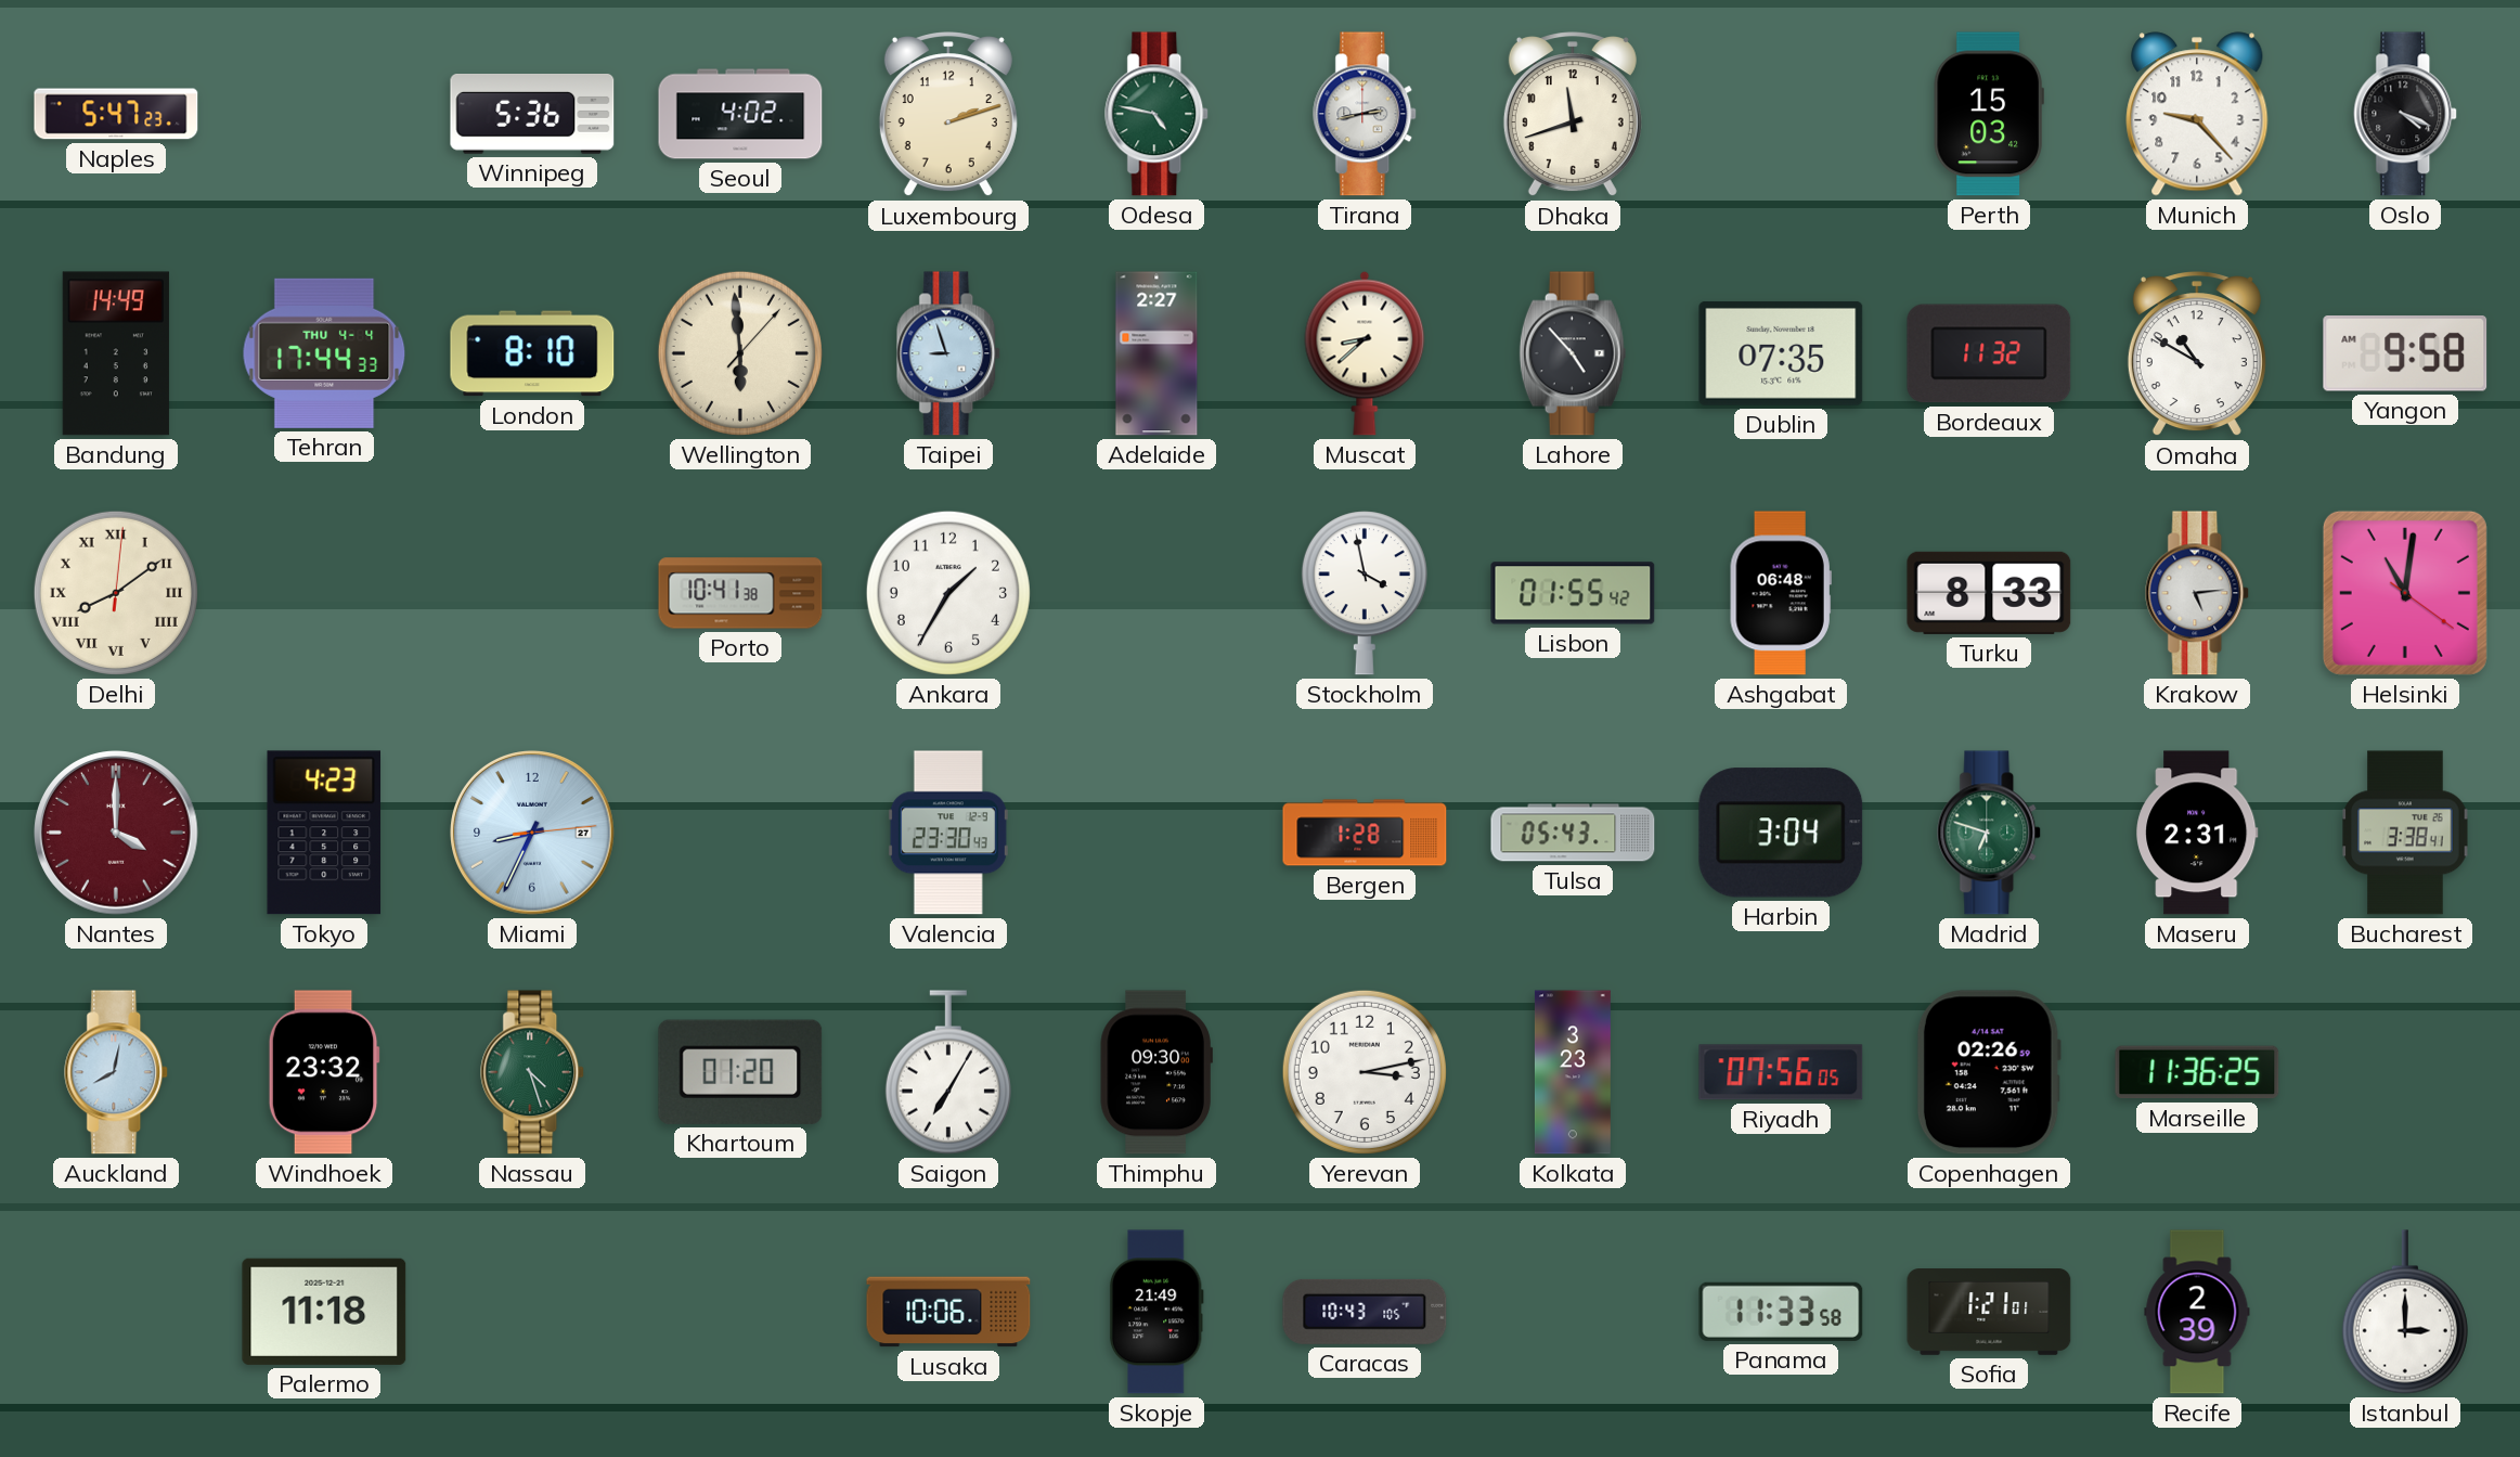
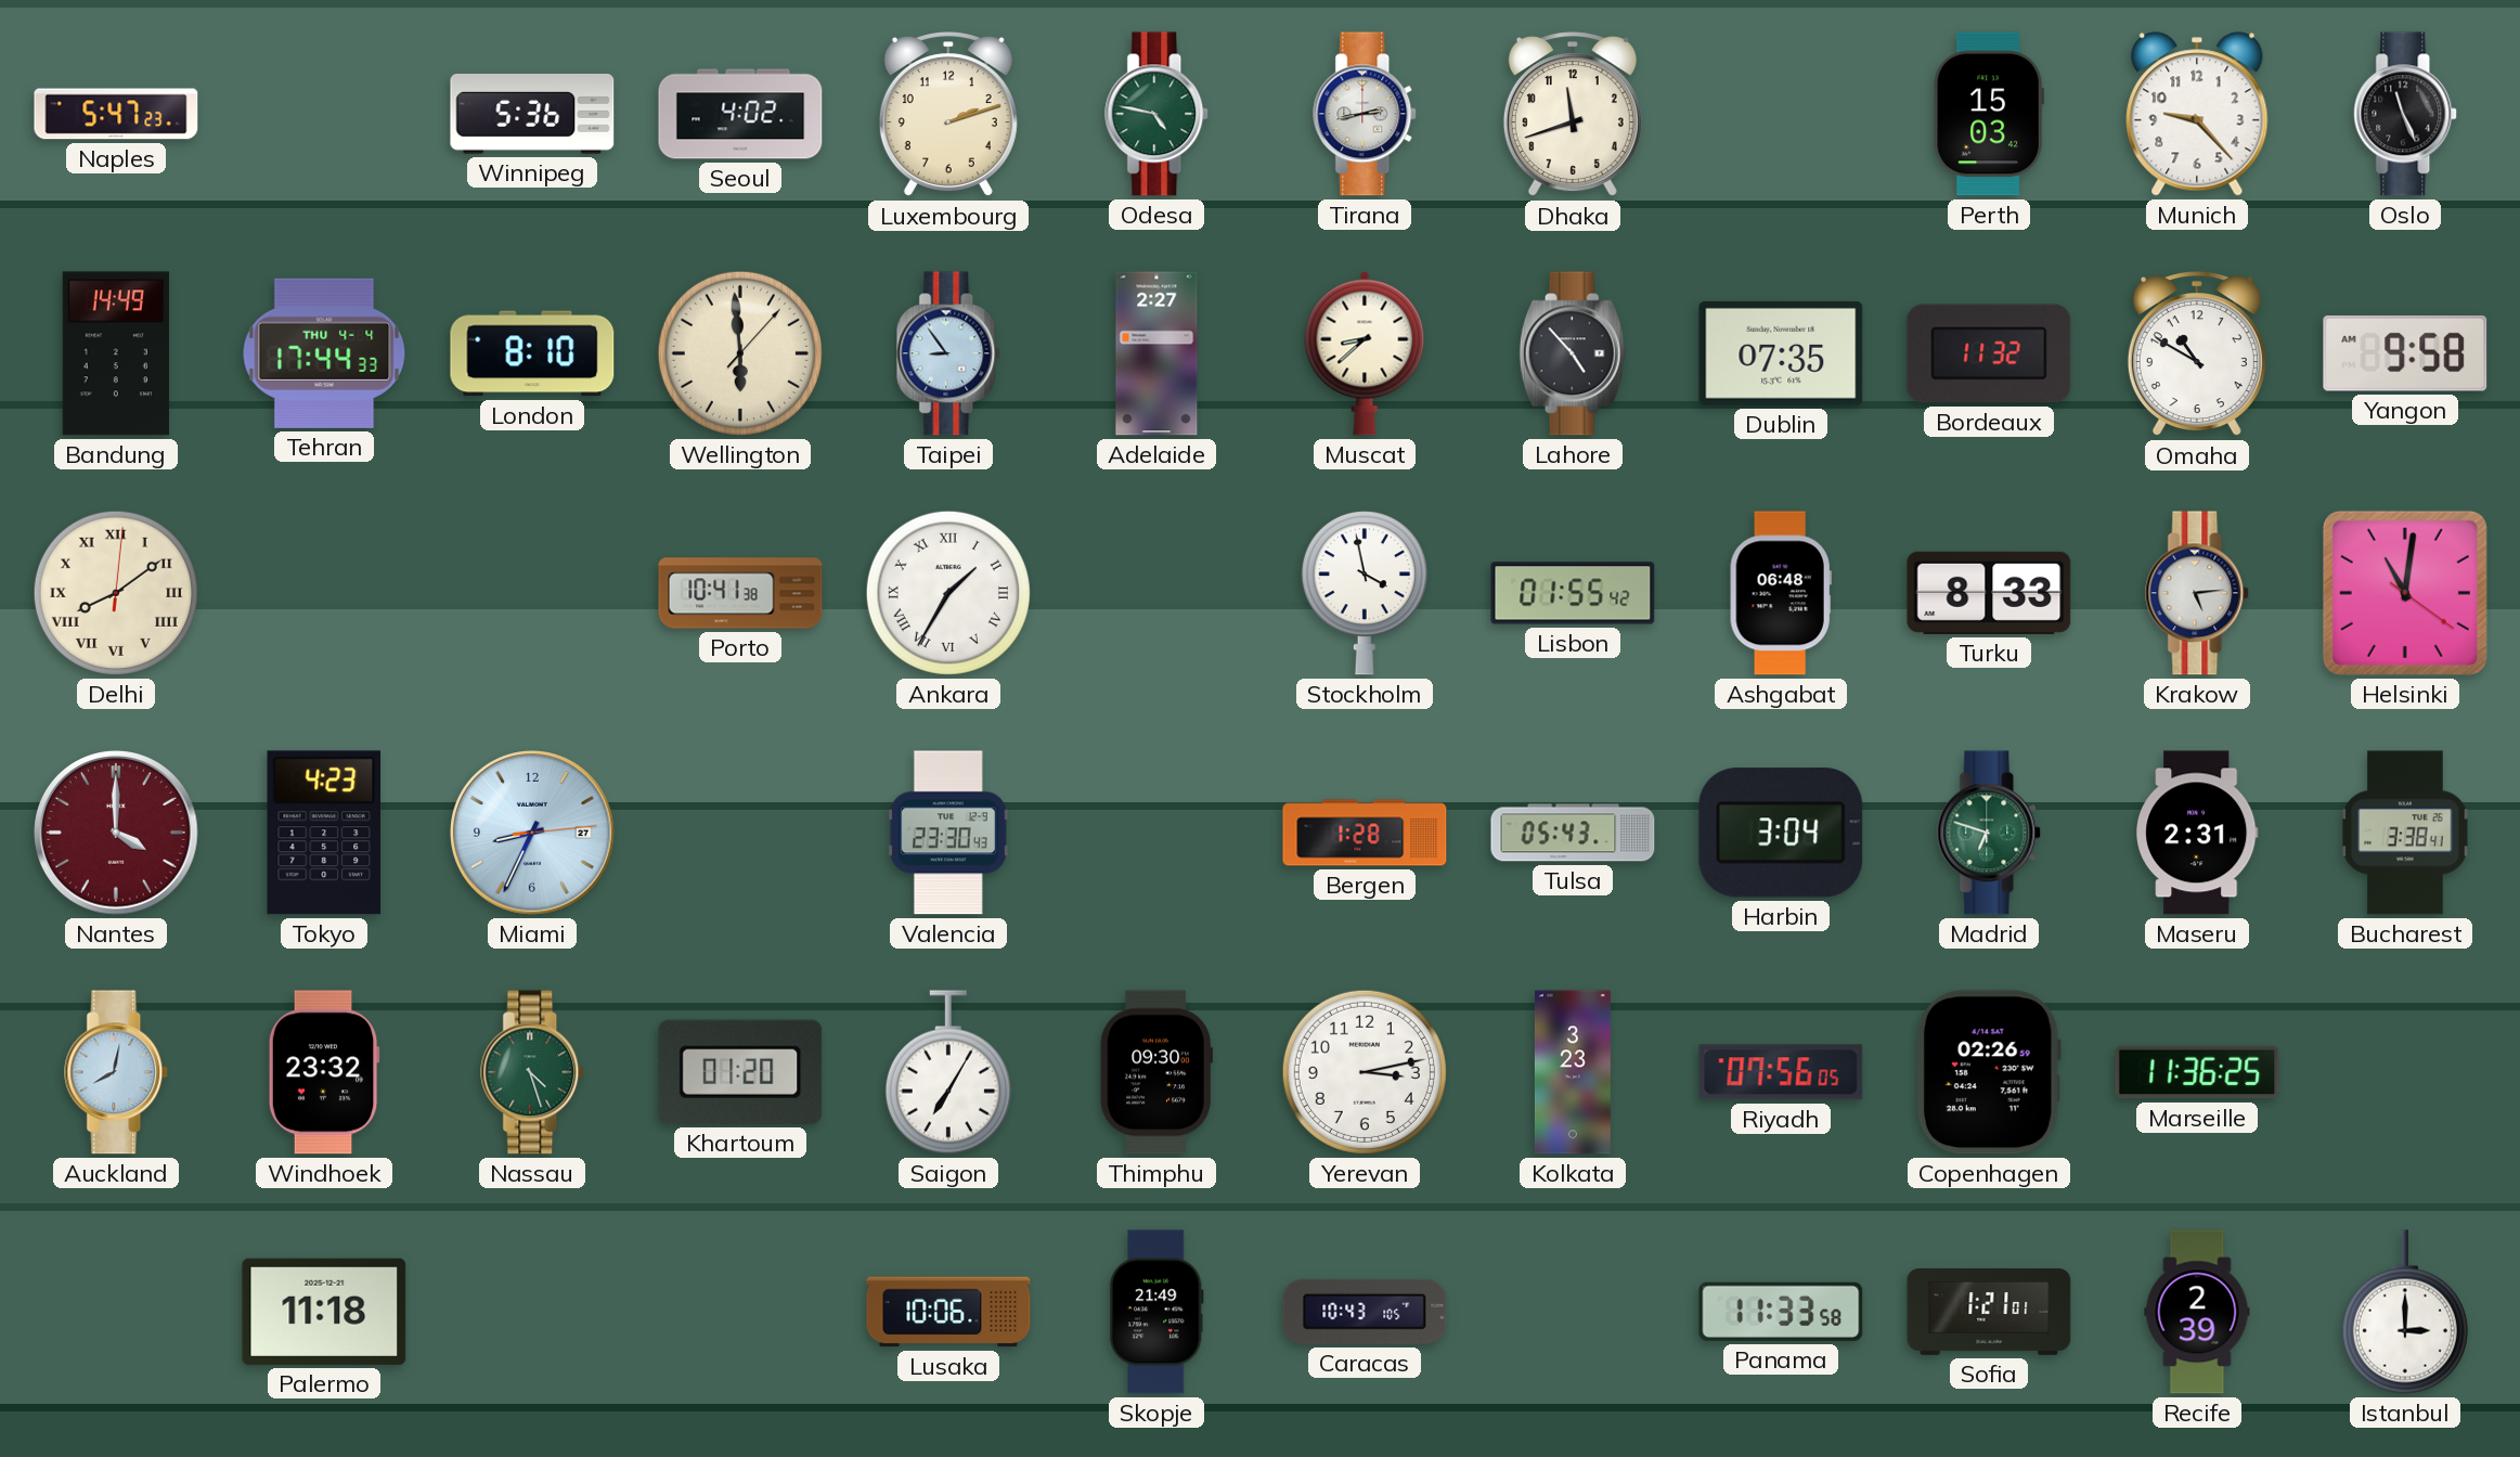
Oslo: 4:19 -> 11:26
Taipei: 8:57 -> 8:54
Ankara numerals: Arabic -> Roman
